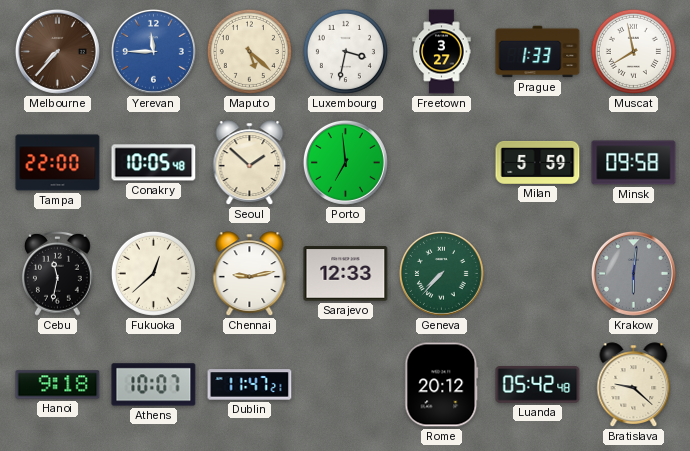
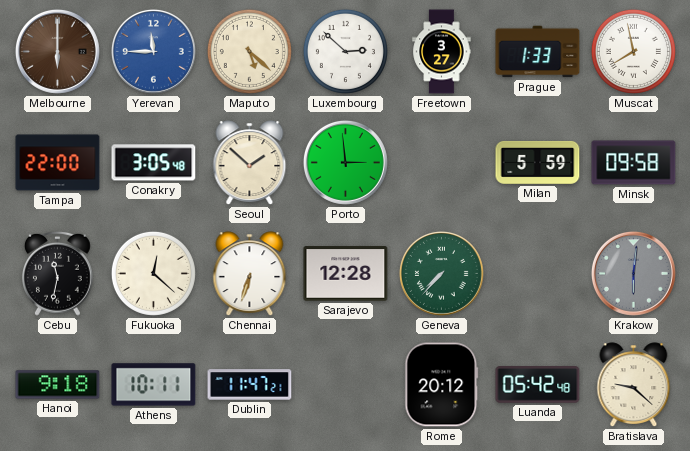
Melbourne: 7:37 -> 6:00
Luxembourg: 3:32 -> 2:52
Conakry: 10:05 -> 3:05
Porto: 6:59 -> 2:59
Fukuoka: 12:38 -> 12:22
Chennai: 9:13 -> 6:33
Sarajevo: 12:33 -> 12:28
Athens: 10:07 -> 10:11
